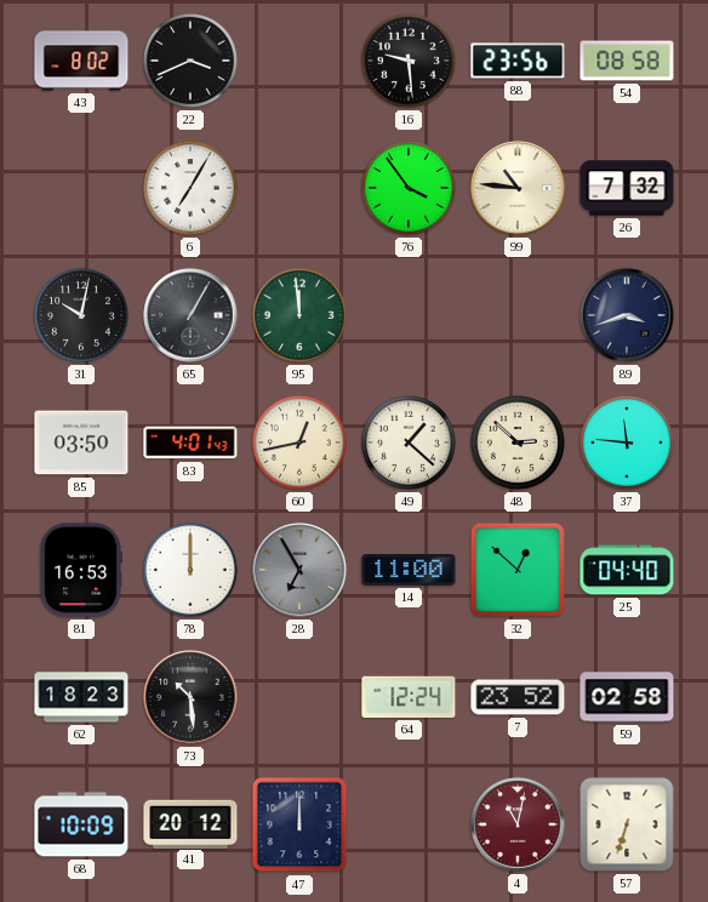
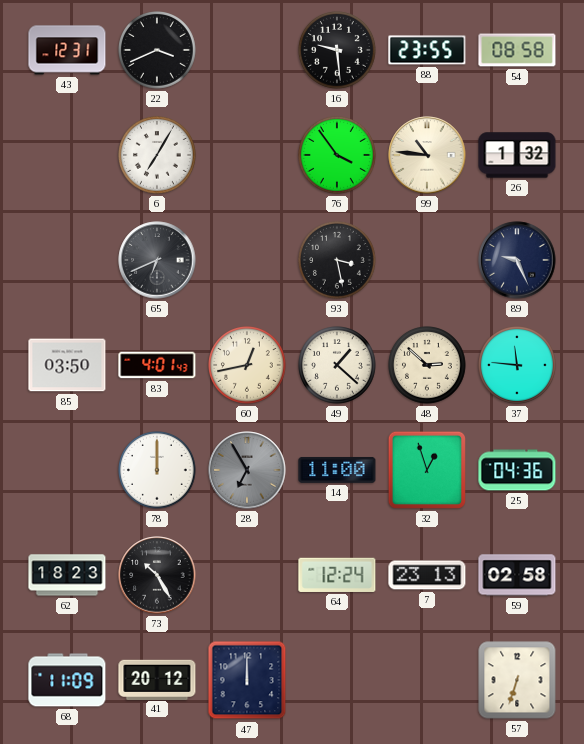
43: 8:02 -> 12:31
88: 23:56 -> 23:55
26: 7:32 -> 1:32
31: 10:02 -> none
65: 1:05 -> 6:41
95: 11:59 -> none
93: none -> 3:28
89: 3:42 -> 9:26
81: 16:53 -> none
32: 12:52 -> 12:57
25: 04:40 -> 04:36
73: 10:29 -> 10:25
7: 23:52 -> 23:13
68: 10:09 -> 11:09
4: 11:02 -> none
